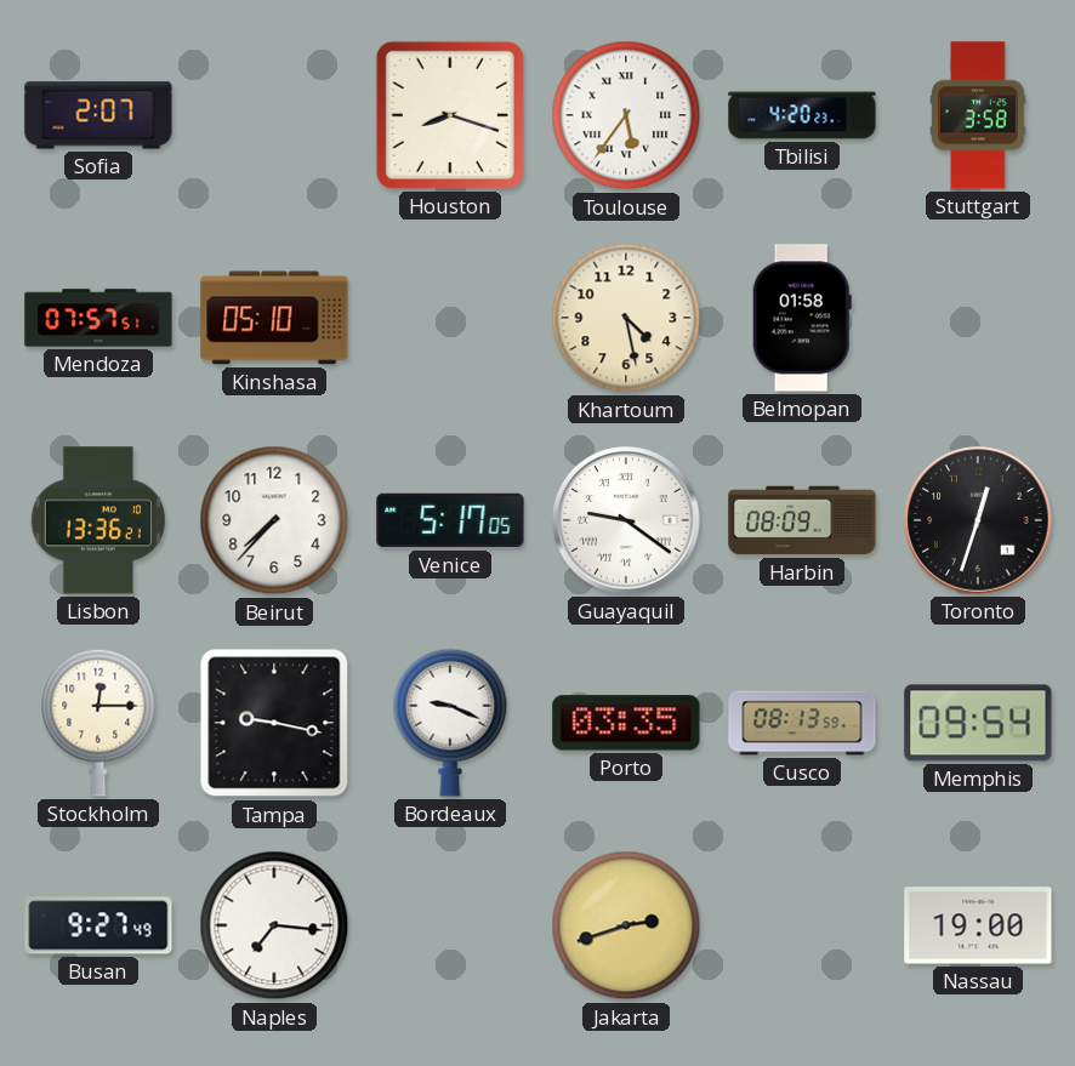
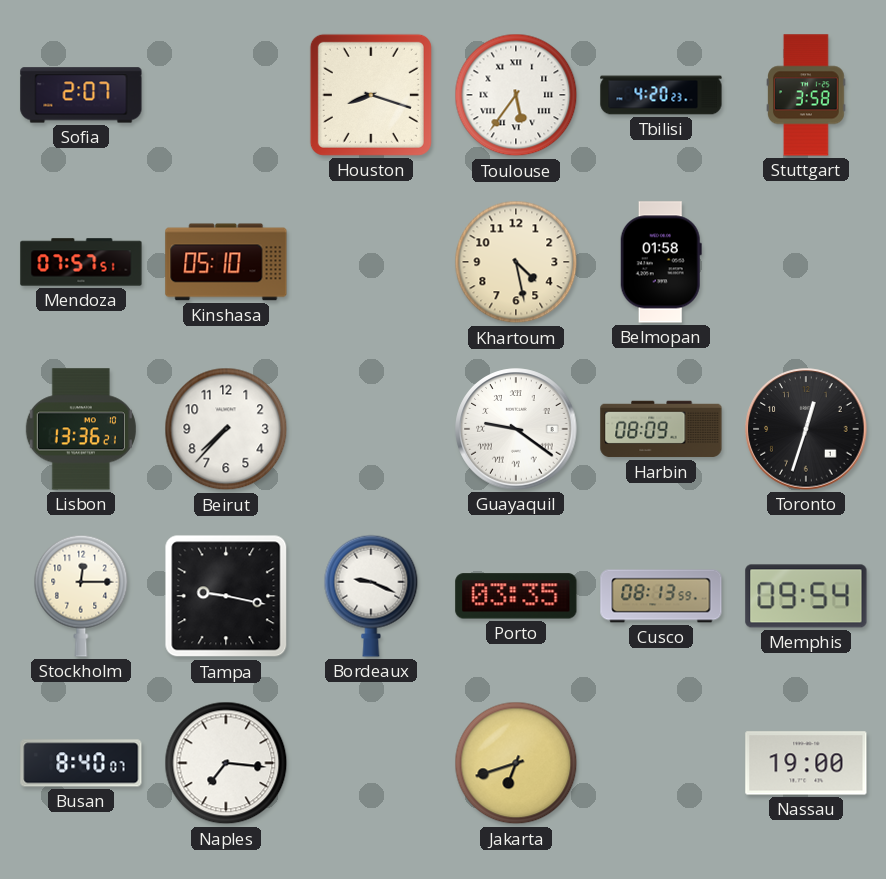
Venice: 5:17 -> none
Busan: 9:27 -> 8:40
Jakarta: 2:42 -> 6:42
